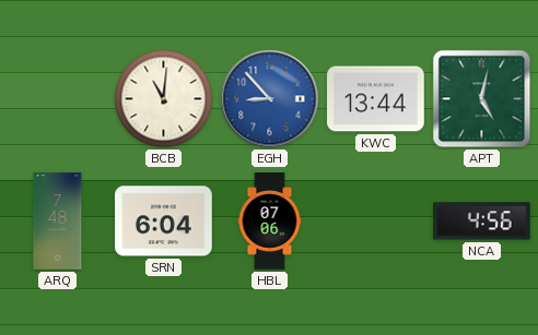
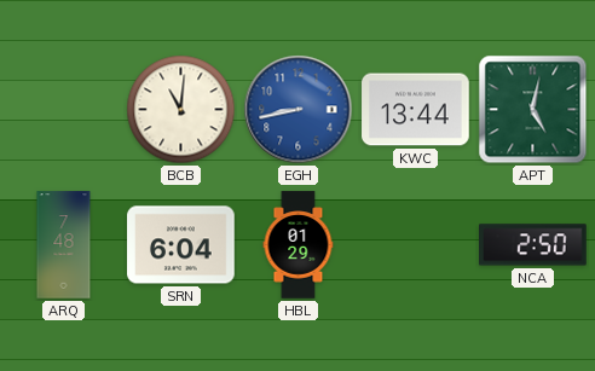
EGH: 8:53 -> 8:43
HBL: 07:06 -> 01:29
NCA: 4:56 -> 2:50
